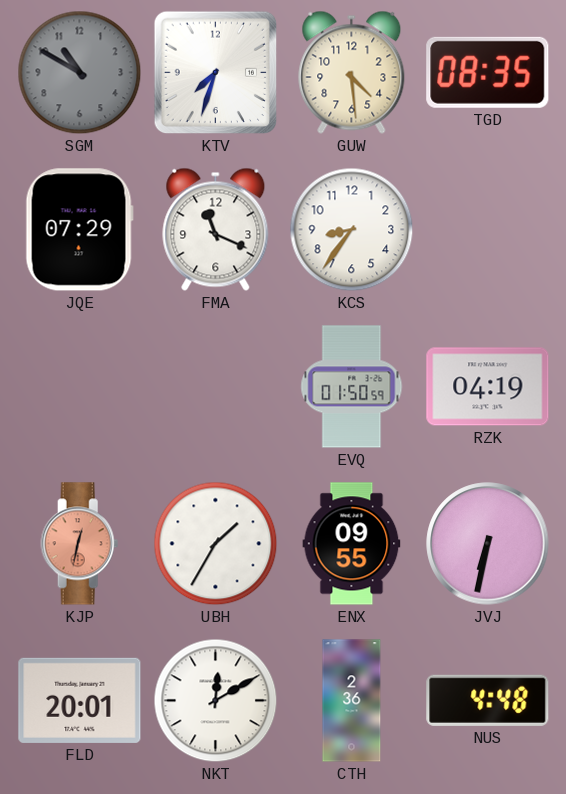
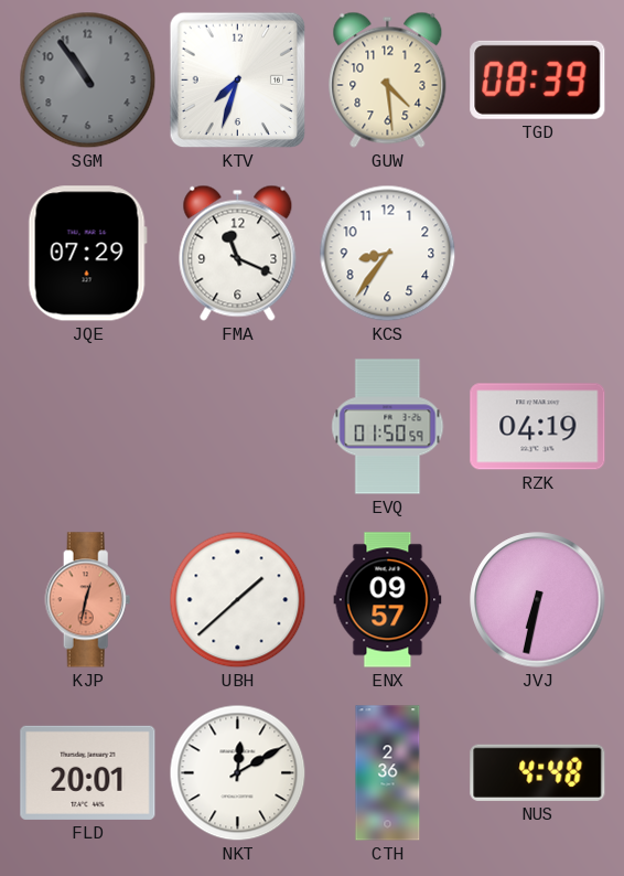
SGM: 10:50 -> 10:54
TGD: 08:35 -> 08:39
UBH: 1:35 -> 1:38
ENX: 09:55 -> 09:57
